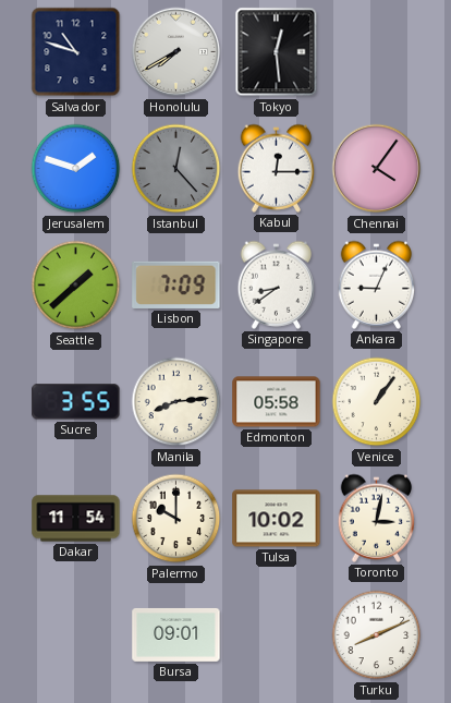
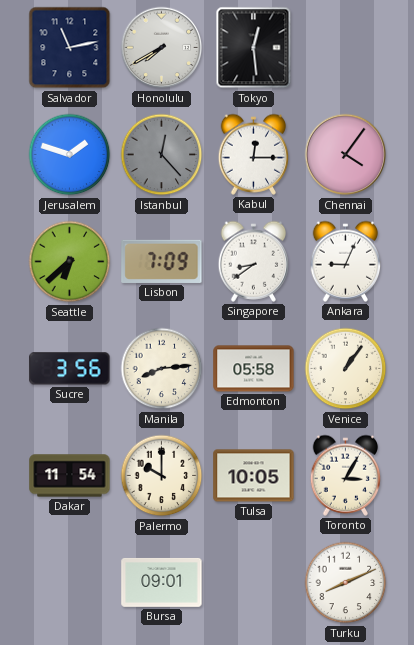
Salvador: 10:48 -> 11:13
Seattle: 1:38 -> 6:38
Sucre: 3:55 -> 3:56
Tulsa: 10:02 -> 10:05
Toronto: 3:02 -> 3:05
